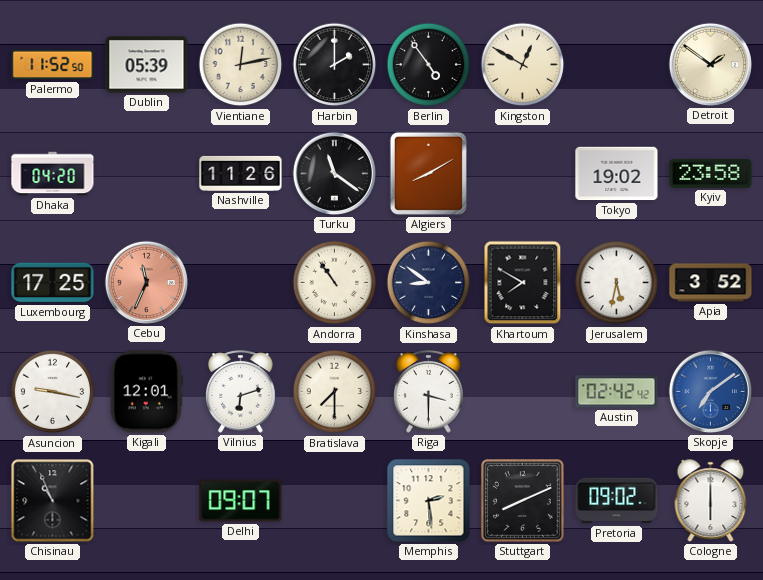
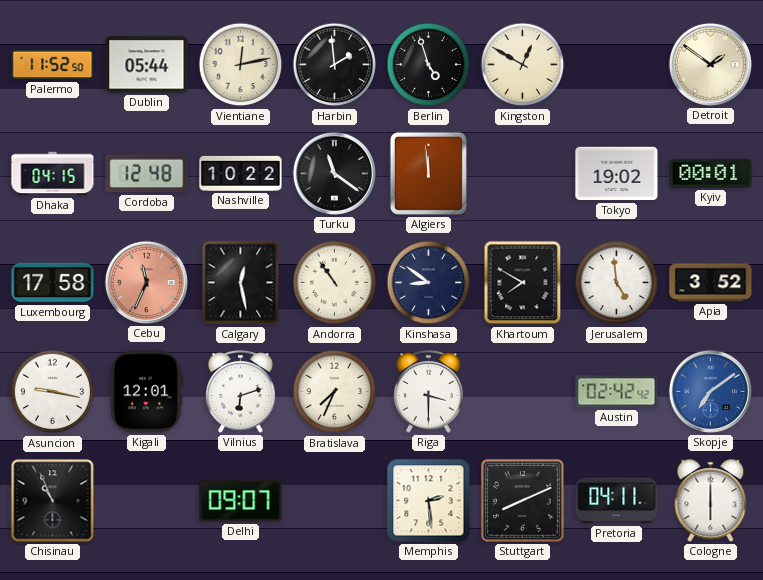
Dublin: 05:39 -> 05:44
Harbin: 2:00 -> 1:59
Berlin: 4:54 -> 4:57
Dhaka: 04:20 -> 04:15
Cordoba: none -> 12:48
Nashville: 11:26 -> 10:22
Algiers: 8:10 -> 11:59
Kyiv: 23:58 -> 00:01
Luxembourg: 17:25 -> 17:58
Calgary: none -> 12:28
Jerusalem: 5:32 -> 4:59
Bratislava: 7:30 -> 7:34
Pretoria: 09:02 -> 04:11
